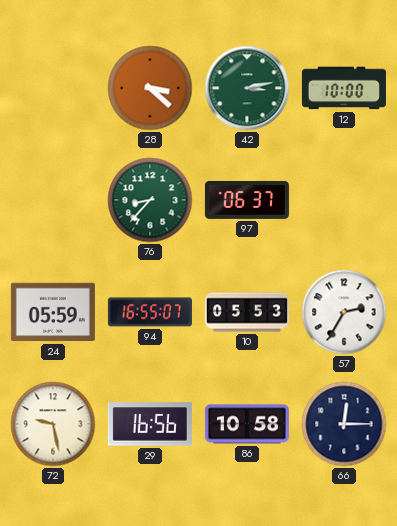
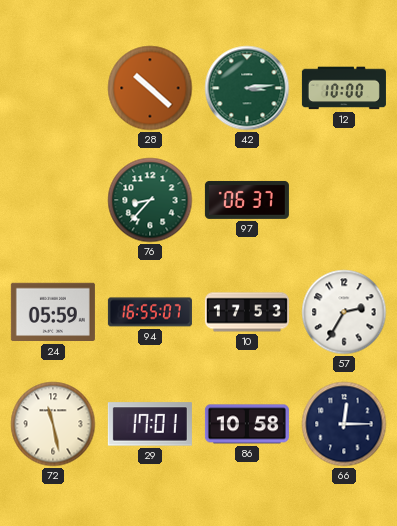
28: 3:22 -> 10:22
42: 3:13 -> 3:14
10: 05:53 -> 17:53
72: 9:28 -> 11:28
29: 16:56 -> 17:01
